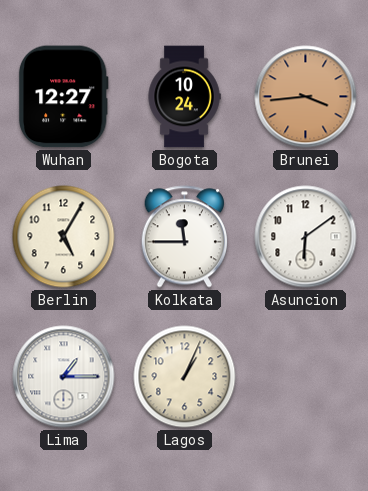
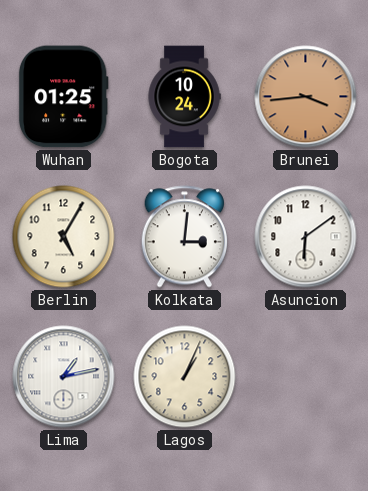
Wuhan: 12:27 -> 01:25
Kolkata: 11:45 -> 3:01
Lima: 1:15 -> 1:13
